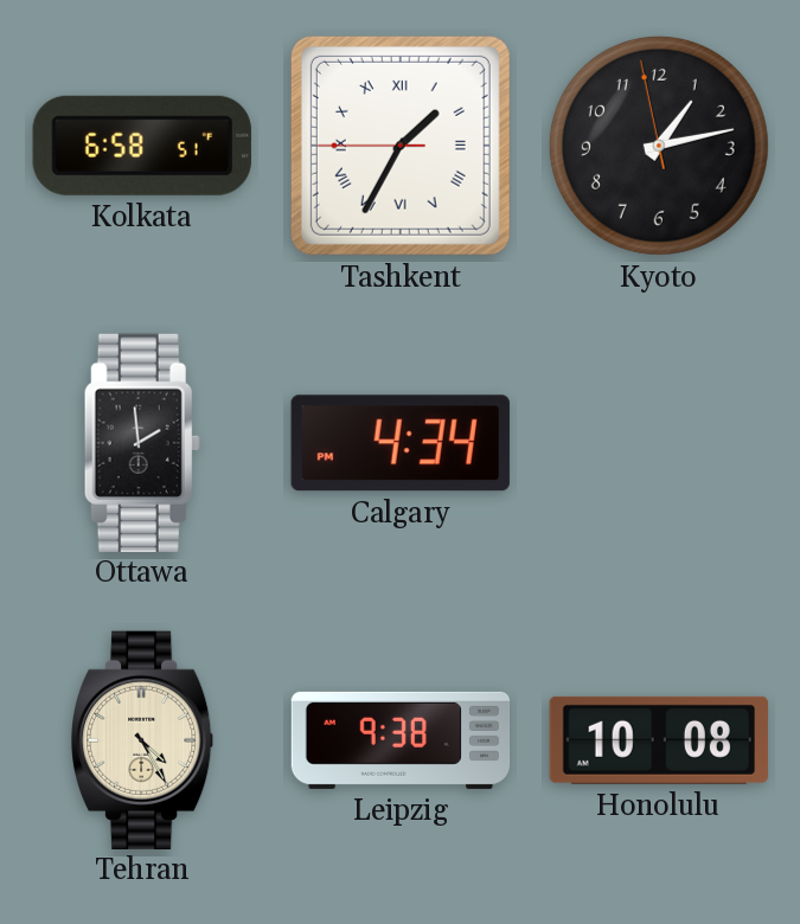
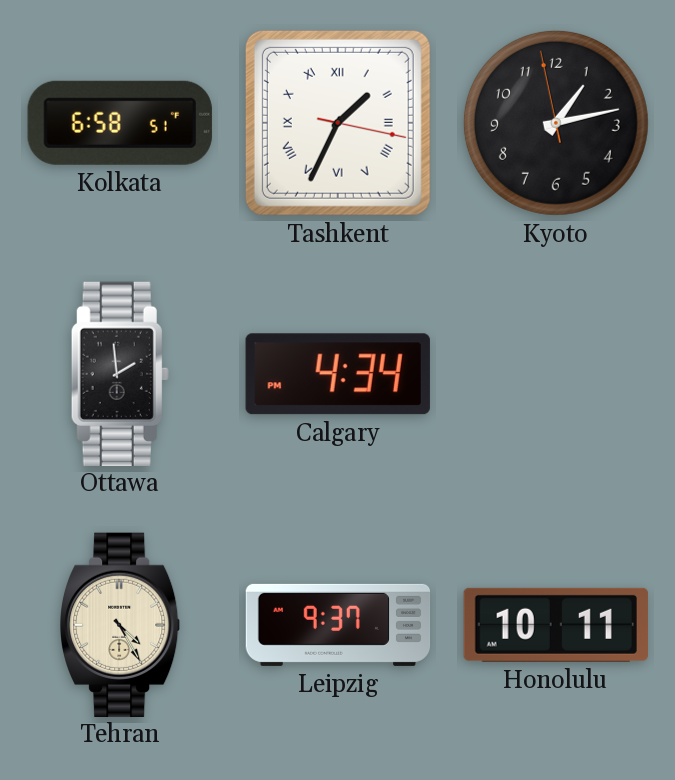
Tashkent: 1:34:45 -> 1:34:17
Leipzig: 9:38 -> 9:37
Honolulu: 10:08 -> 10:11
